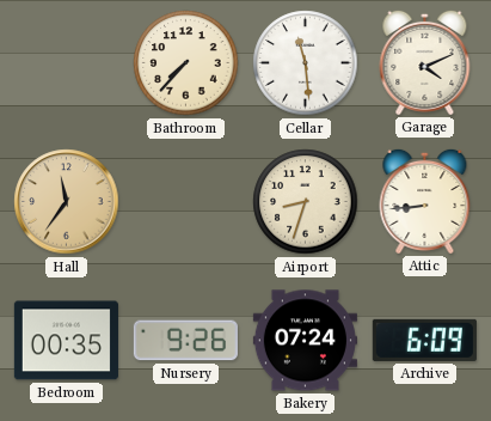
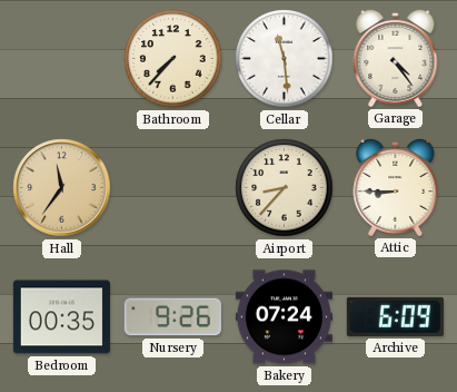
Garage: 4:11 -> 4:24
Airport: 8:33 -> 8:37
Attic: 8:44 -> 8:45
